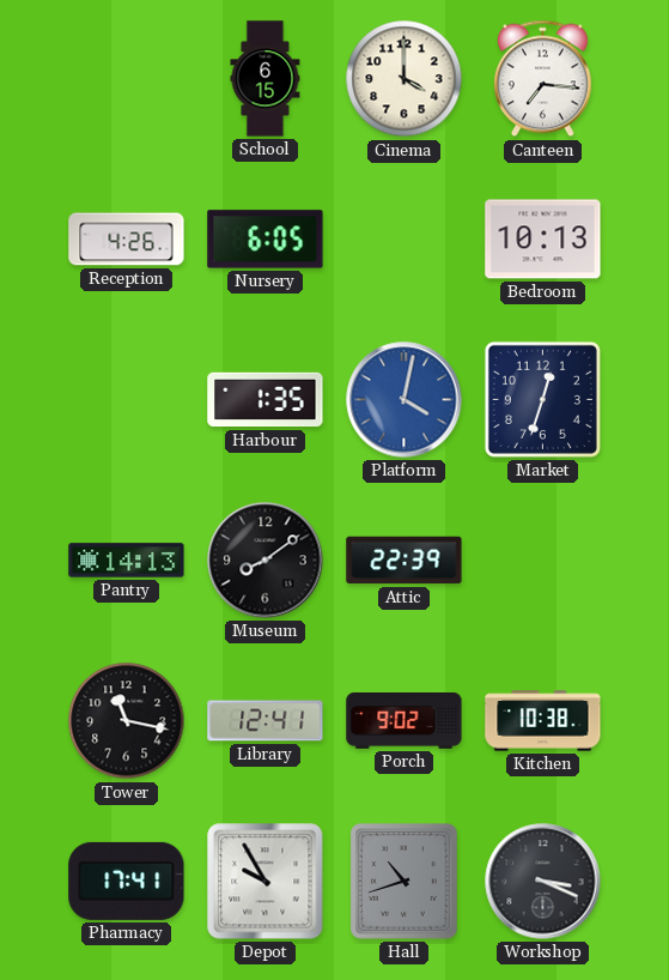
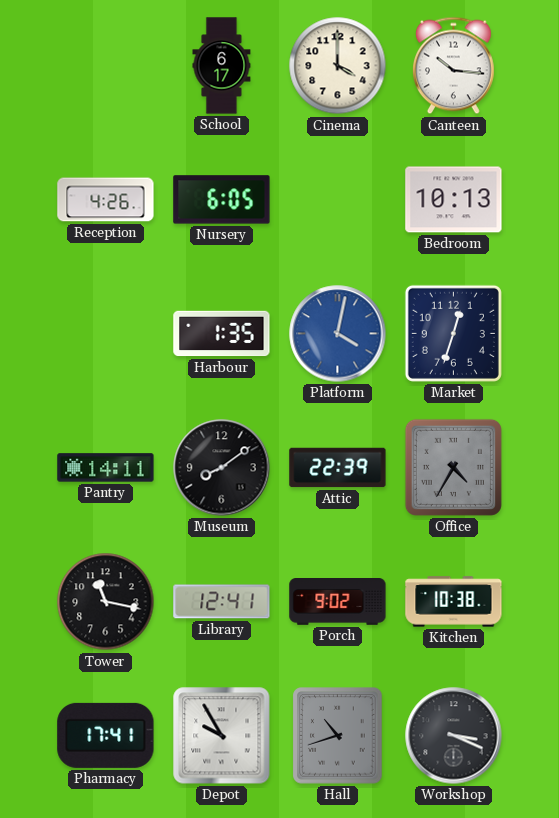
School: 6:15 -> 6:17
Canteen: 7:16 -> 10:16
Pantry: 14:13 -> 14:11
Office: none -> 4:35
